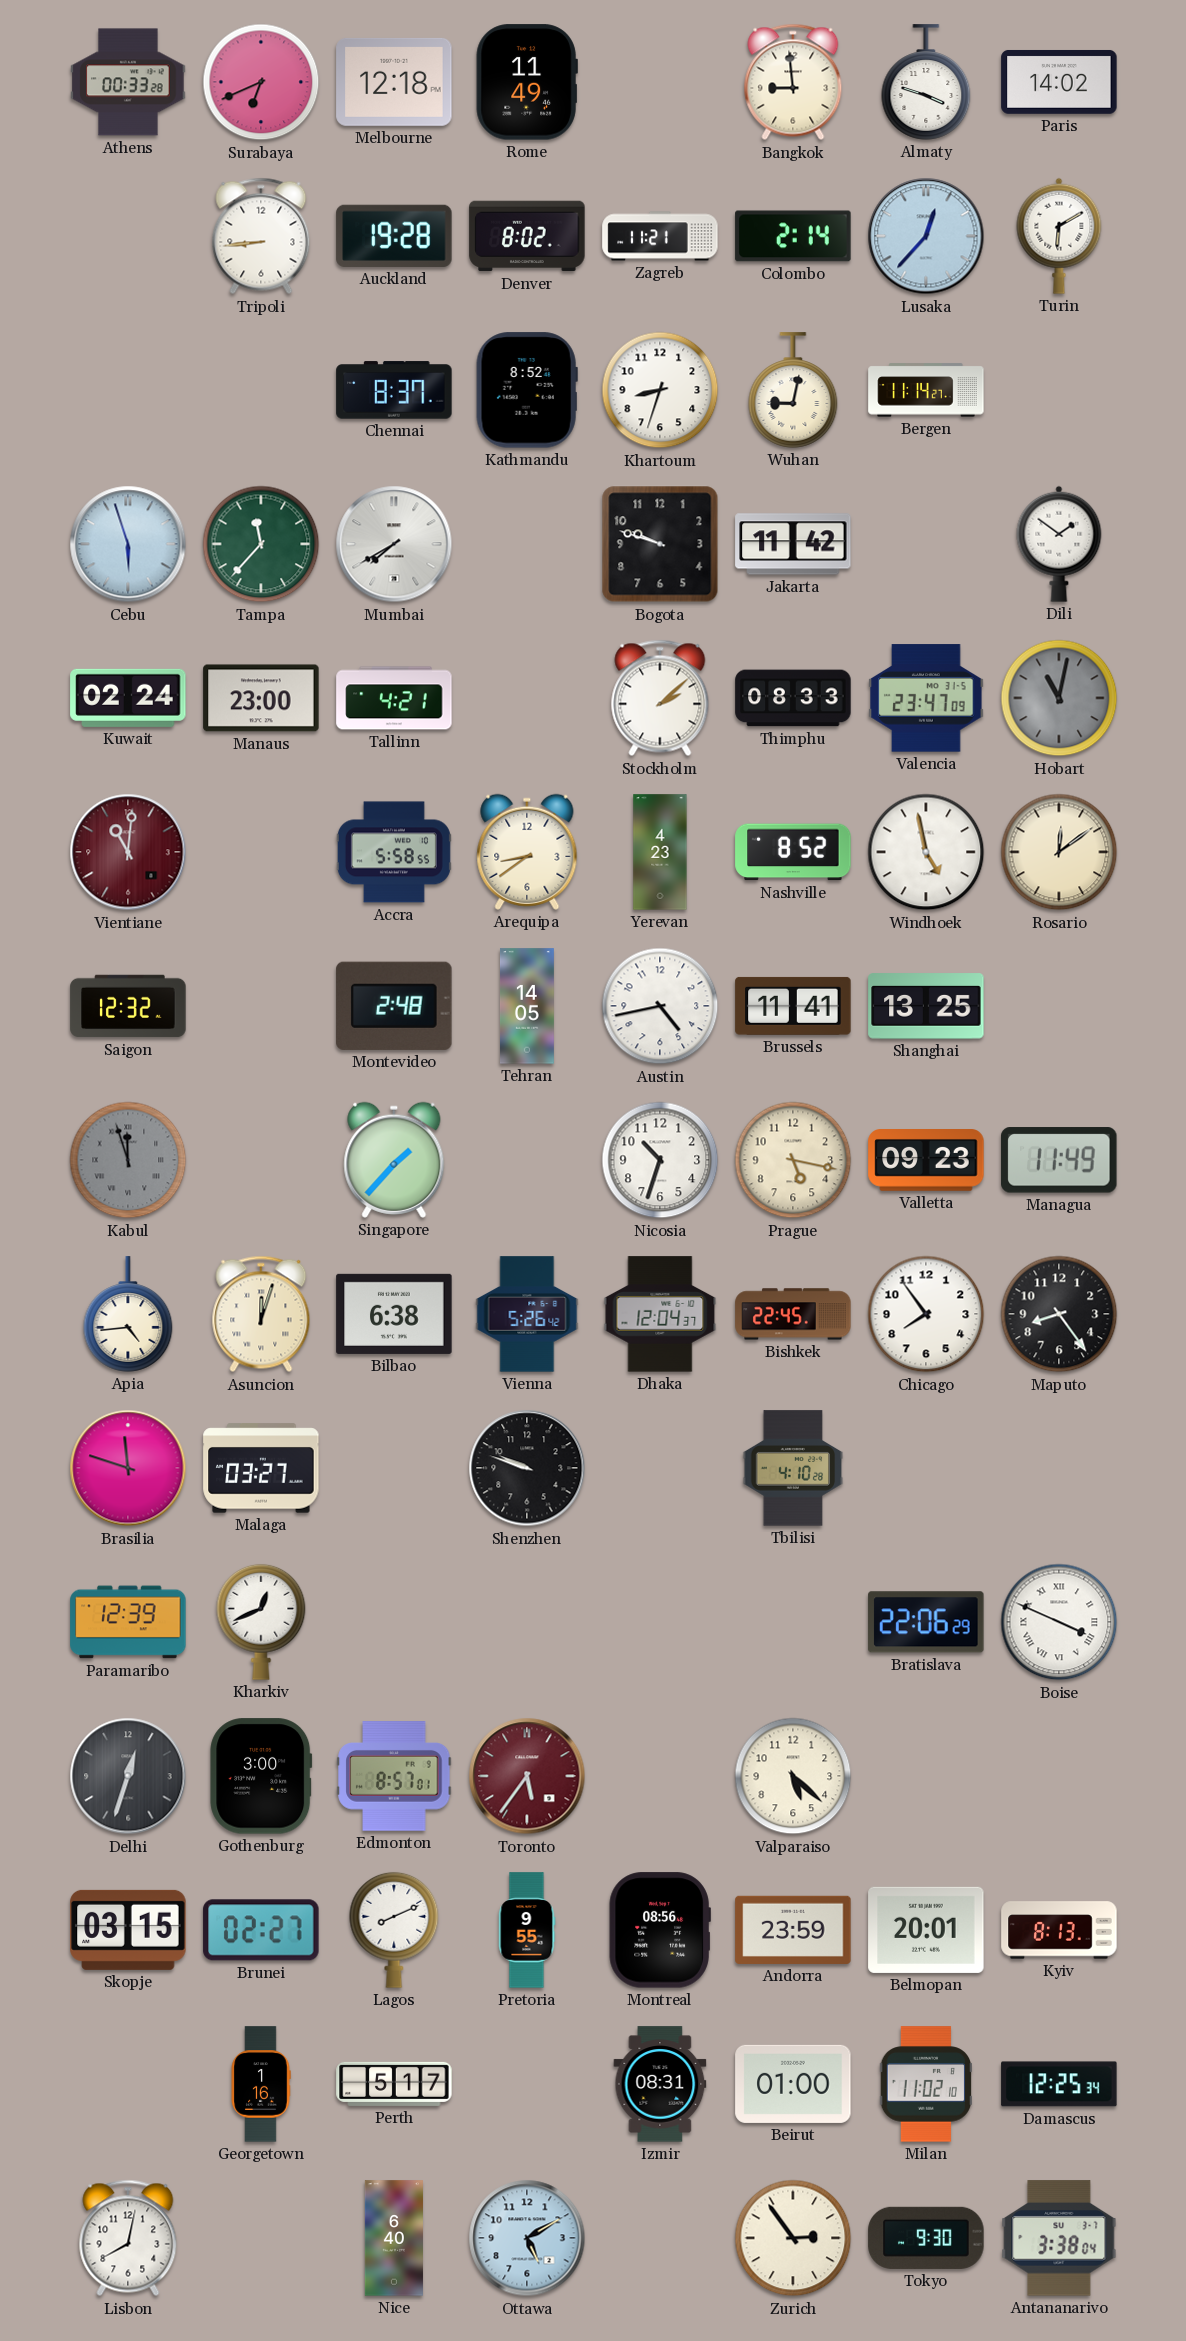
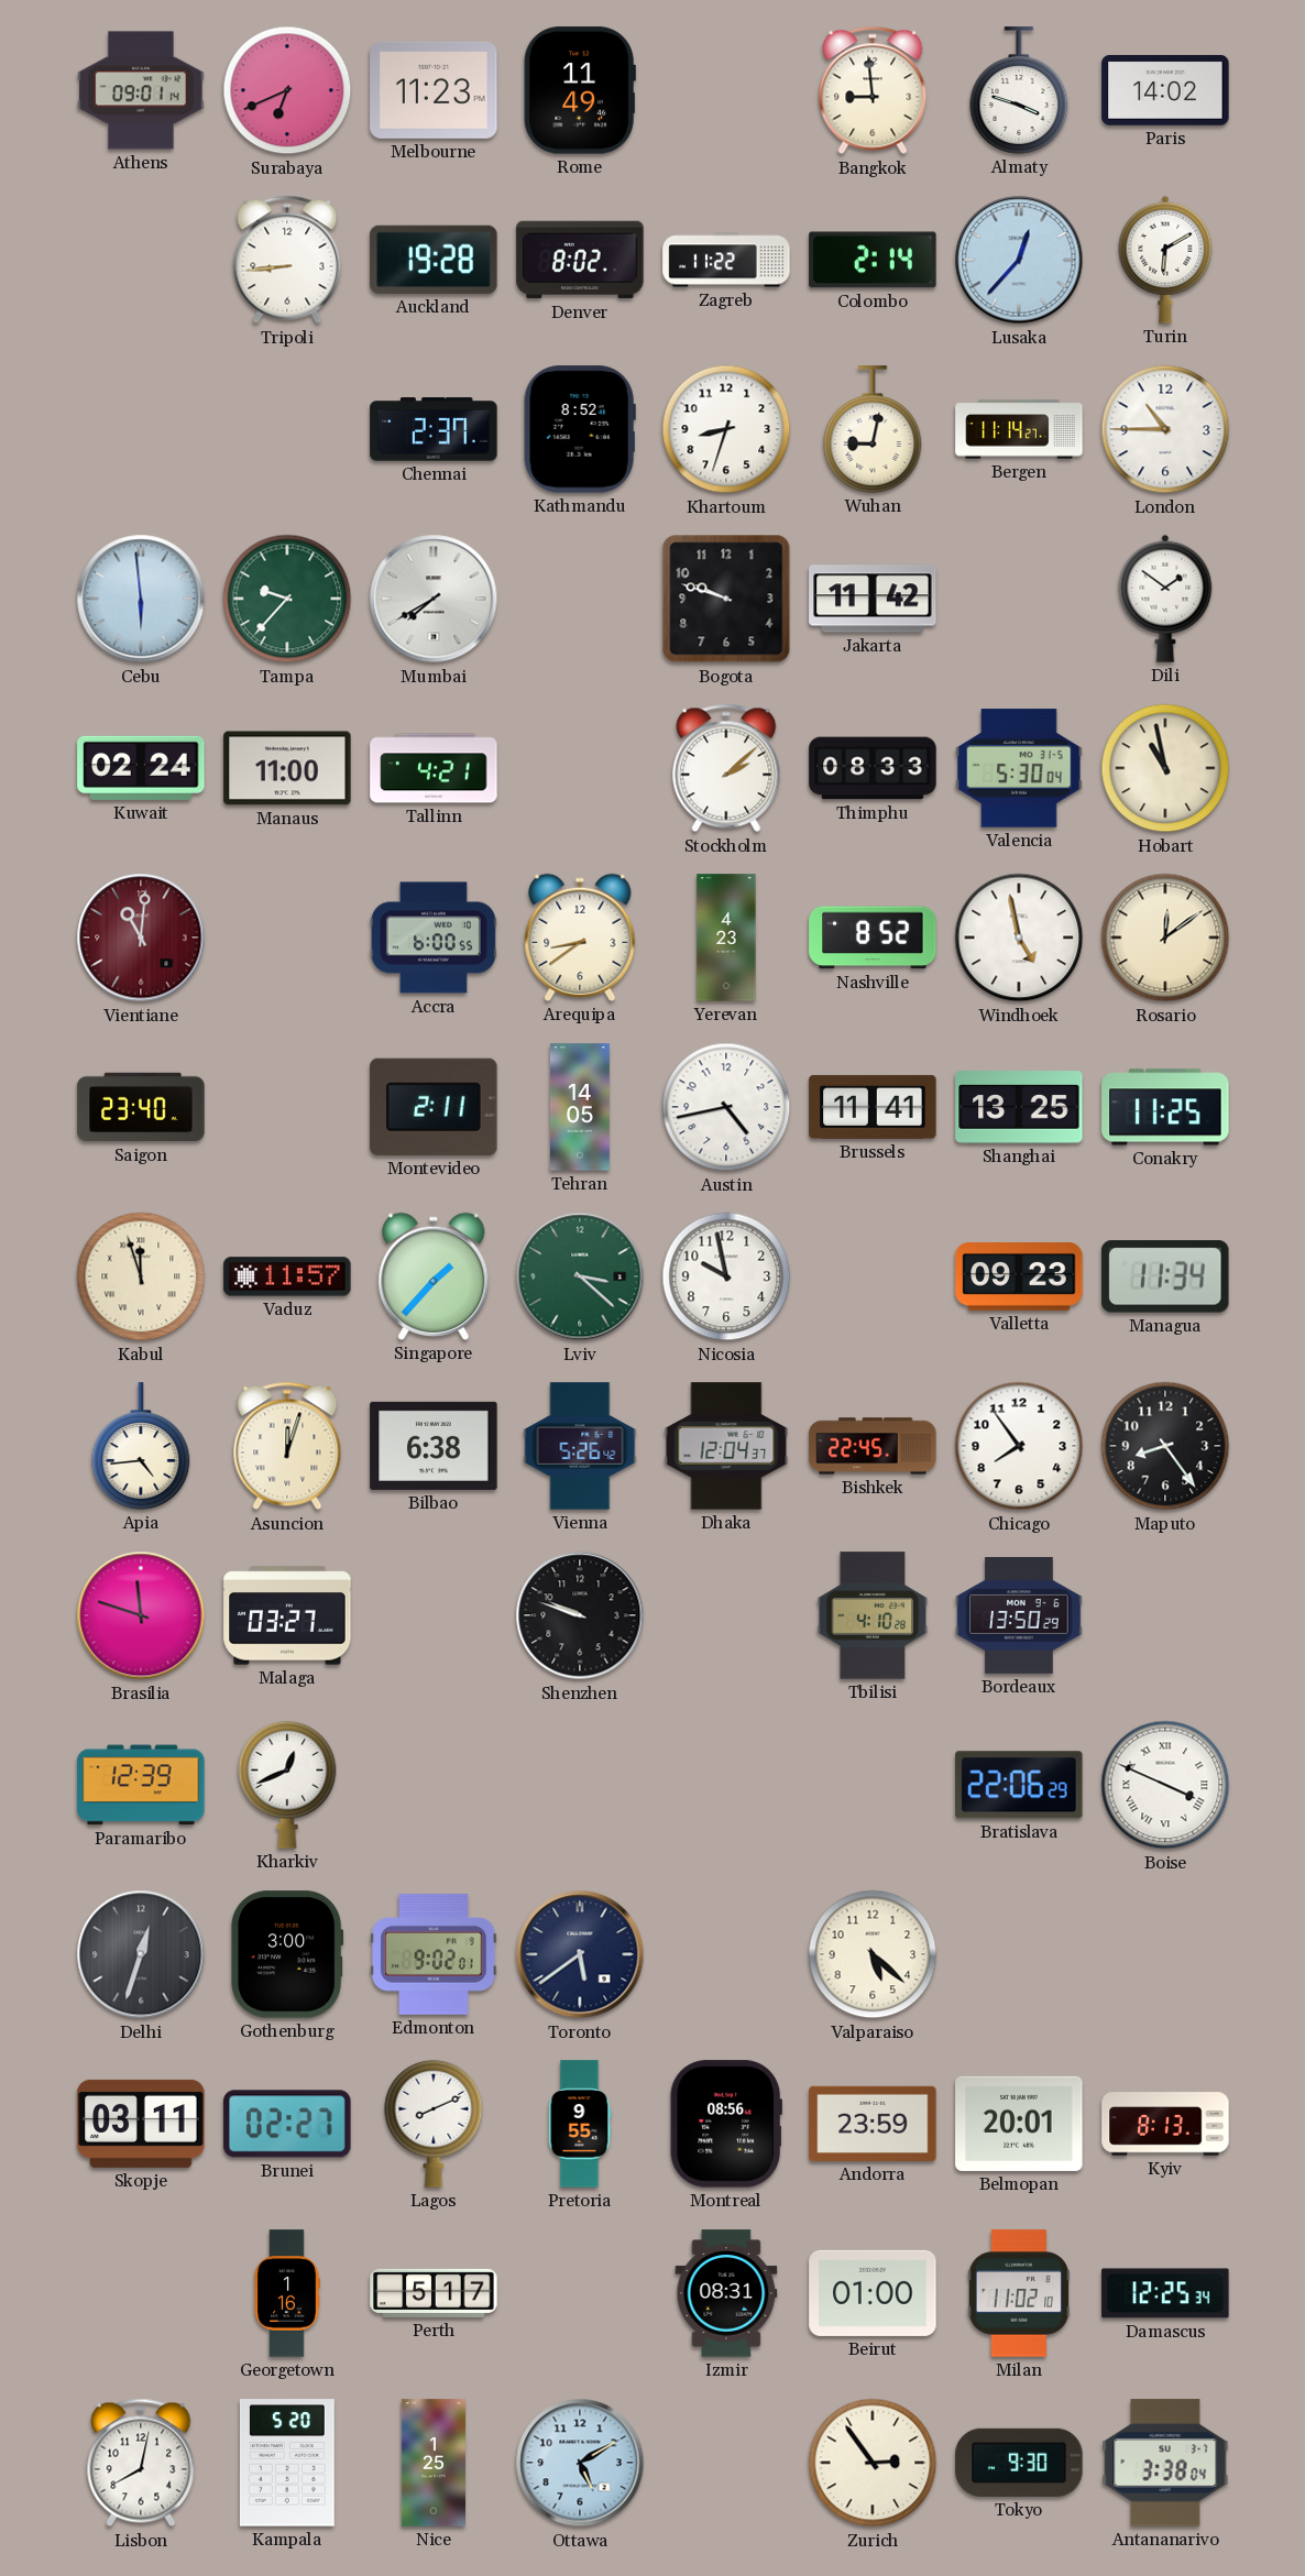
Athens: 00:33 -> 09:01
Melbourne: 12:18 -> 11:23
Zagreb: 11:21 -> 11:22
Chennai: 8:37 -> 2:37
London: none -> 10:45
Cebu: 5:57 -> 5:59
Tampa: 11:37 -> 9:37
Manaus: 23:00 -> 11:00
Valencia: 23:47 -> 5:30
Hobart: 11:02 -> 10:58
Hobart dial: grey -> cream
Accra: 5:58 -> 6:00
Saigon: 12:32 -> 23:40
Montevideo: 2:48 -> 2:11
Conakry: none -> 11:25
Kabul dial: grey -> cream
Vaduz: none -> 11:57
Lviv: none -> 3:22
Nicosia: 10:33 -> 9:58
Prague: 5:17 -> none
Managua: 11:49 -> 11:34
Bordeaux: none -> 13:50
Edmonton: 8:57 -> 9:02
Toronto: 5:36 -> 5:39
Toronto dial: burgundy -> navy
Skopje: 03:15 -> 03:11
Kampala: none -> 5:20
Nice: 6:40 -> 1:25
